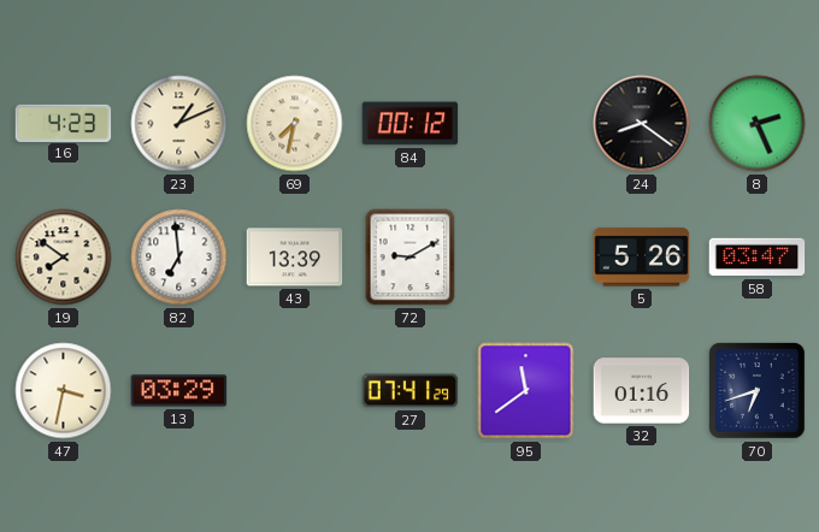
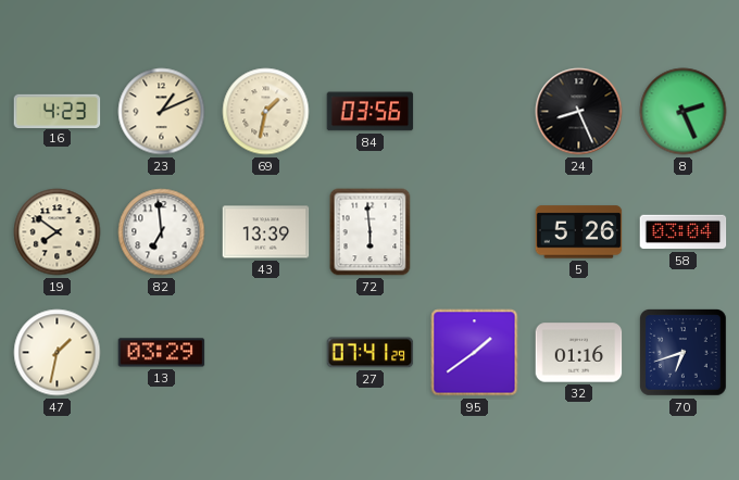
69: 7:32 -> 1:32
84: 00:12 -> 03:56
24: 8:21 -> 8:26
72: 9:10 -> 5:59
58: 03:47 -> 03:04
47: 3:32 -> 1:32
95: 11:39 -> 1:39
